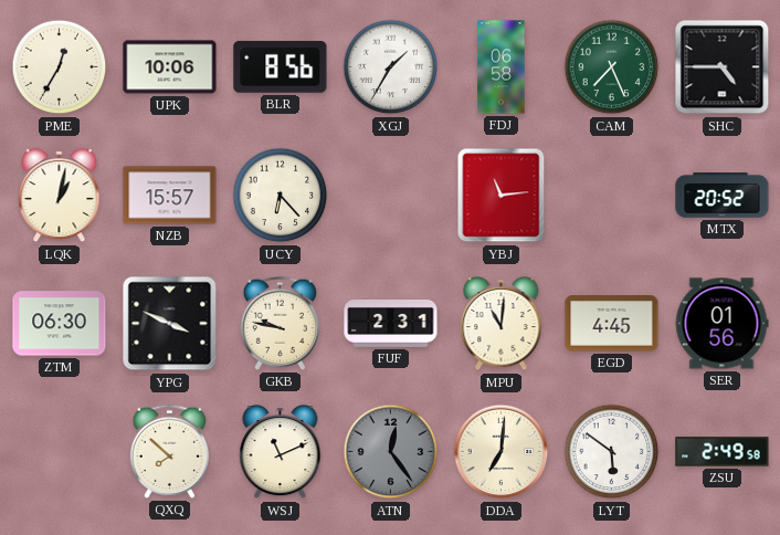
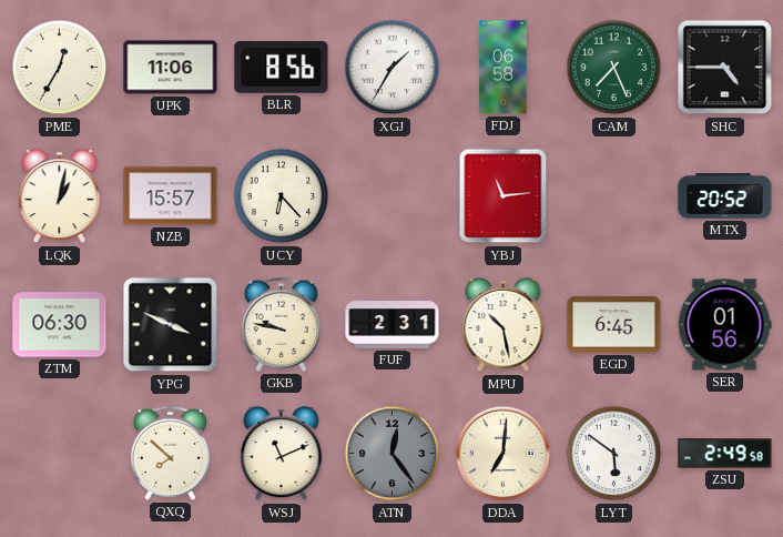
UPK: 10:06 -> 11:06
MPU: 11:01 -> 10:28
EGD: 4:45 -> 6:45
